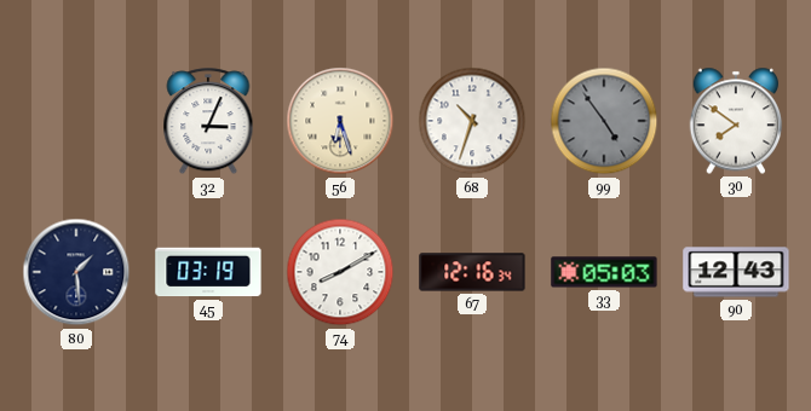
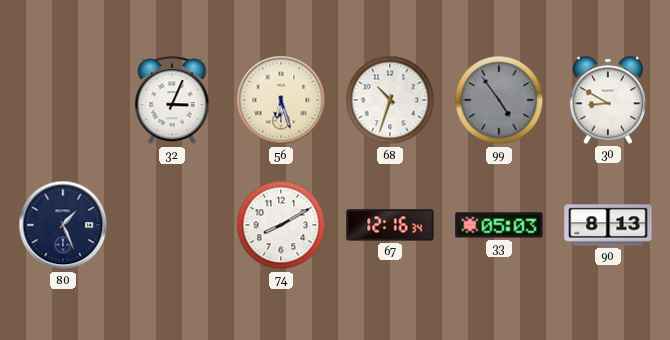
30: 7:51 -> 8:50
80: 1:29 -> 1:26
45: 03:19 -> none
90: 12:43 -> 8:13
